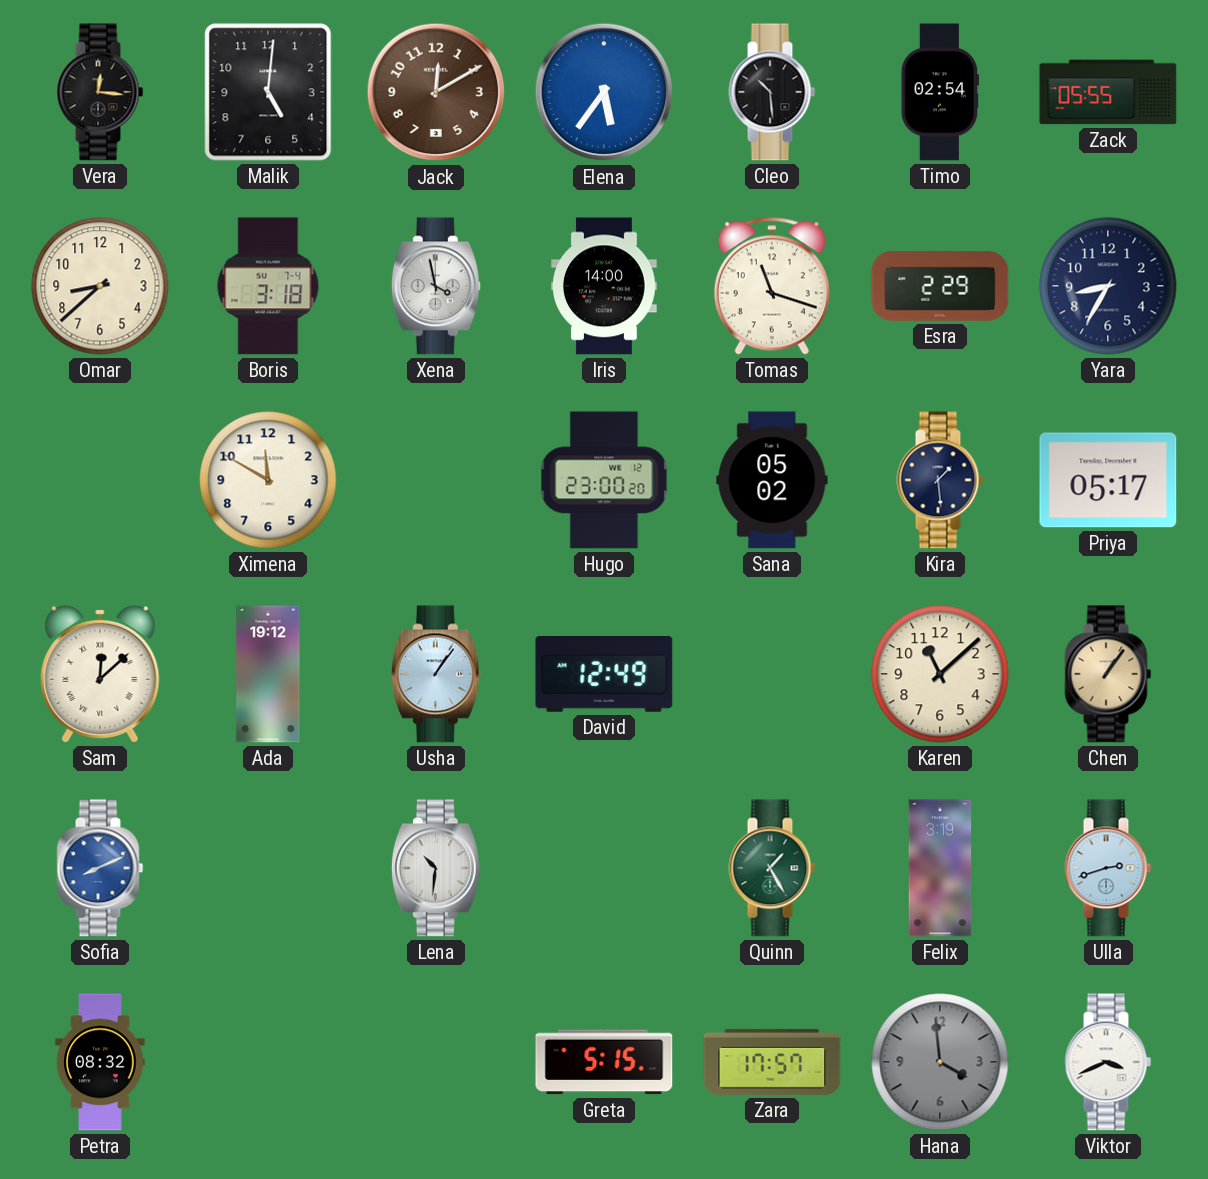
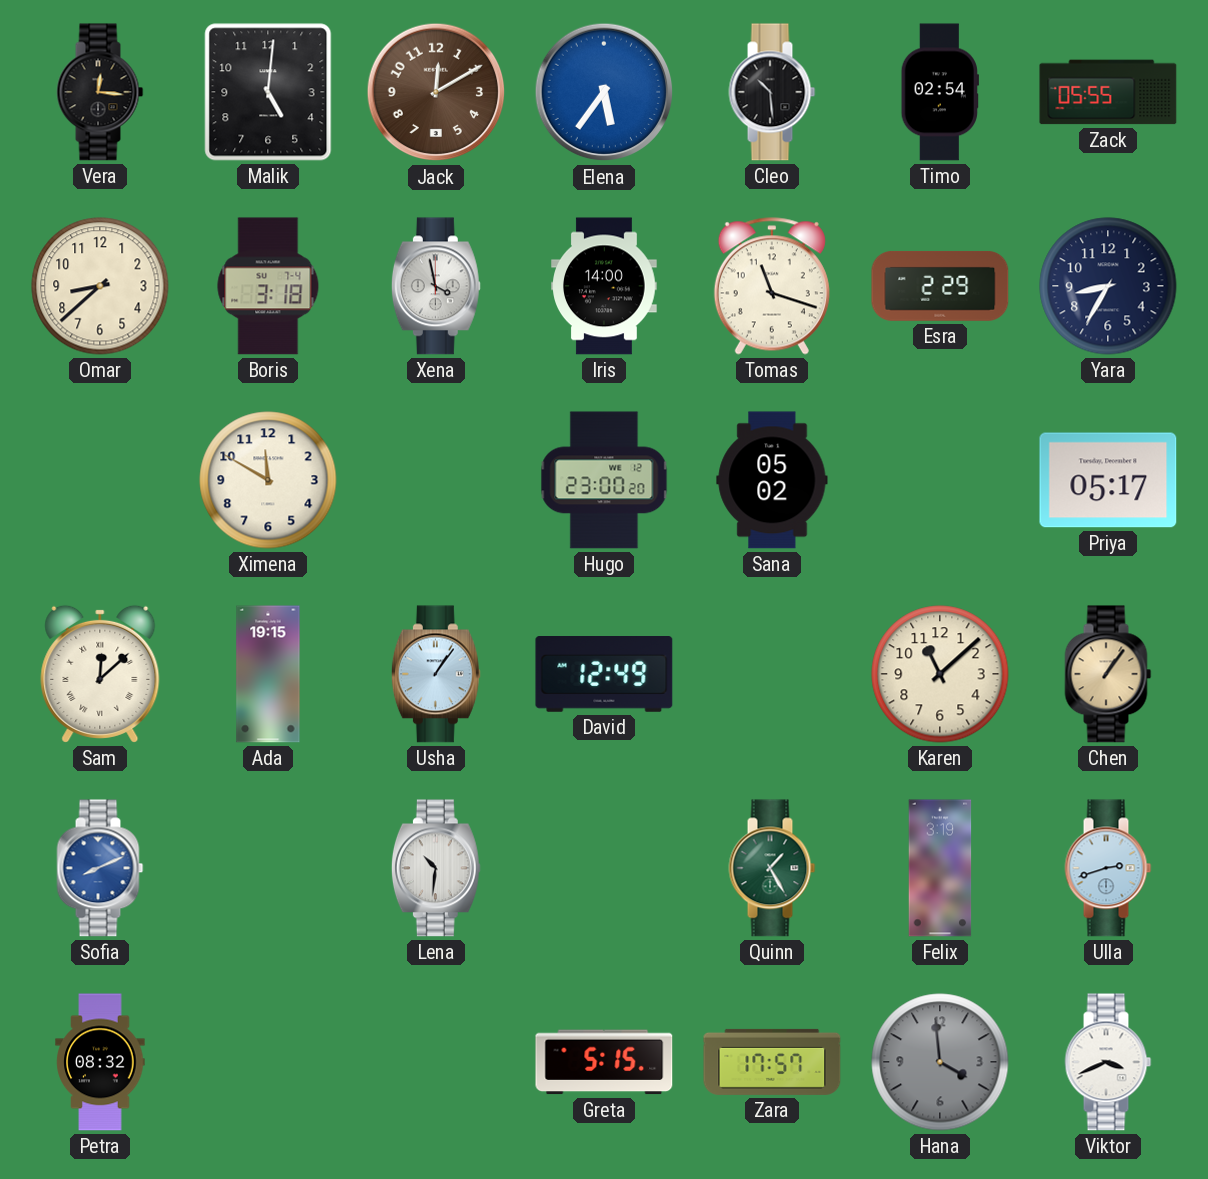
Kira: 1:29 -> none
Ada: 19:12 -> 19:15
